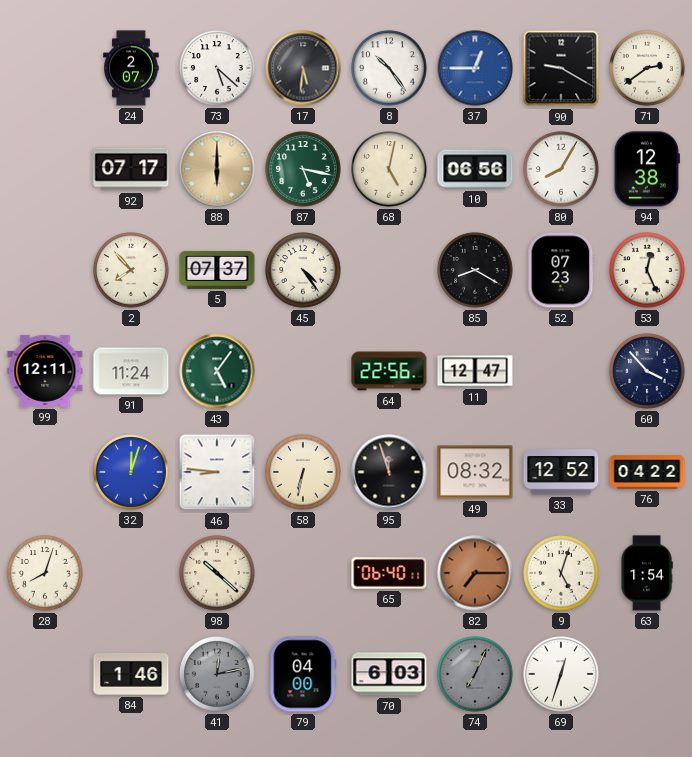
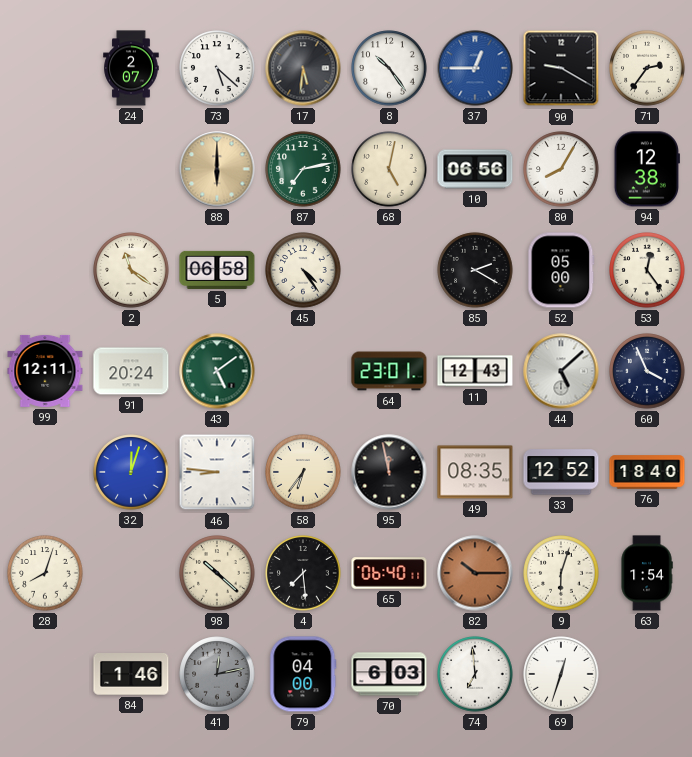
71: 2:39 -> 2:36
92: 07:17 -> none
87: 5:17 -> 7:13
2: 7:53 -> 11:21
5: 07:37 -> 06:58
85: 8:20 -> 2:20
52: 07:23 -> 05:00
53: 12:26 -> 12:24
91: 11:24 -> 20:24
43: 5:06 -> 5:09
64: 22:56 -> 23:01
11: 12:47 -> 12:43
44: none -> 5:08
60: 3:53 -> 3:56
58: 6:32 -> 6:36
95: 11:57 -> 11:58
49: 08:32 -> 08:35
76: 04:22 -> 18:40
4: none -> 7:29
82: 7:15 -> 10:15
9: 5:03 -> 6:03
74: 7:04 -> 6:59
74 dial: grey -> white
